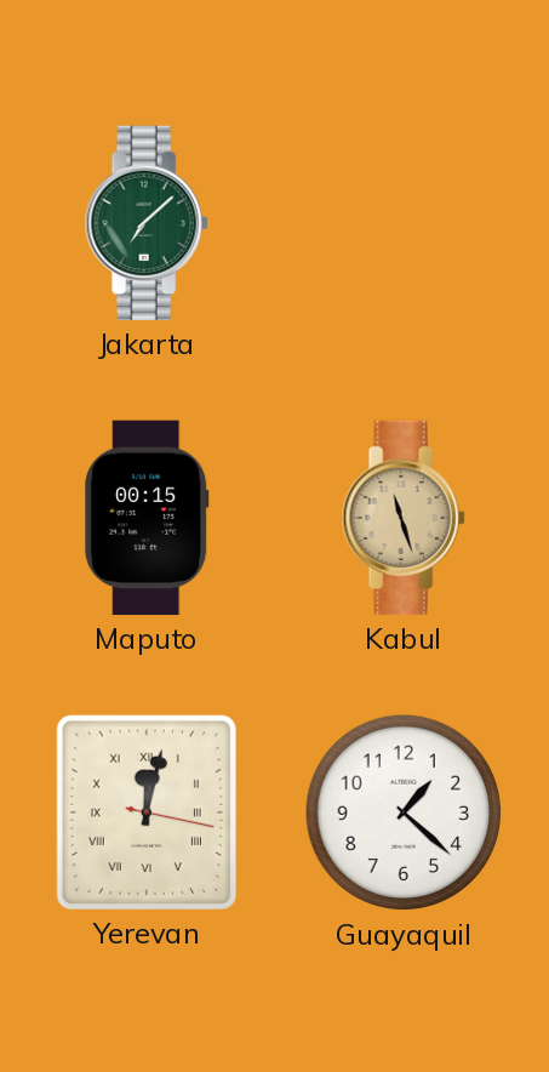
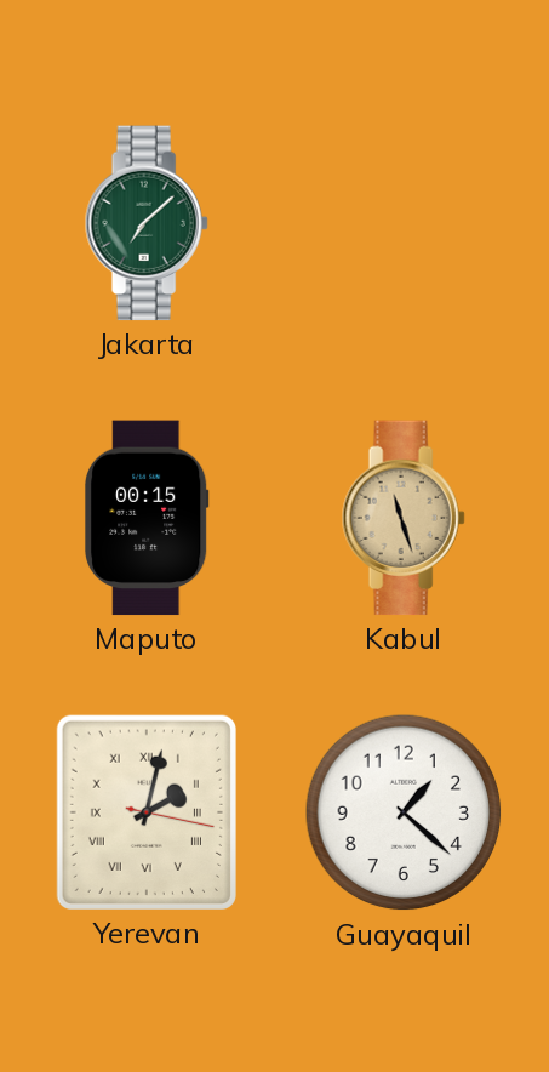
Yerevan: 12:02 -> 2:02
